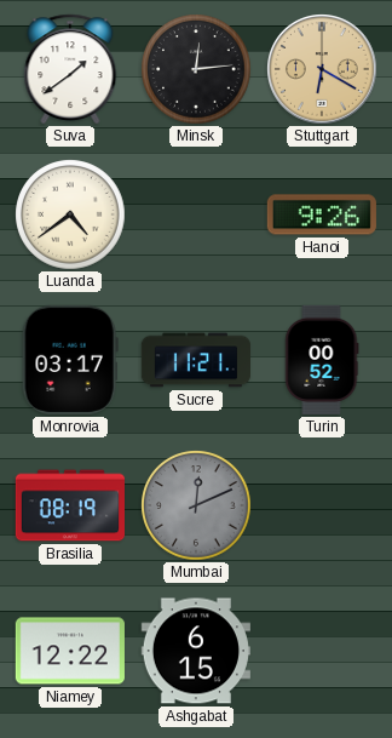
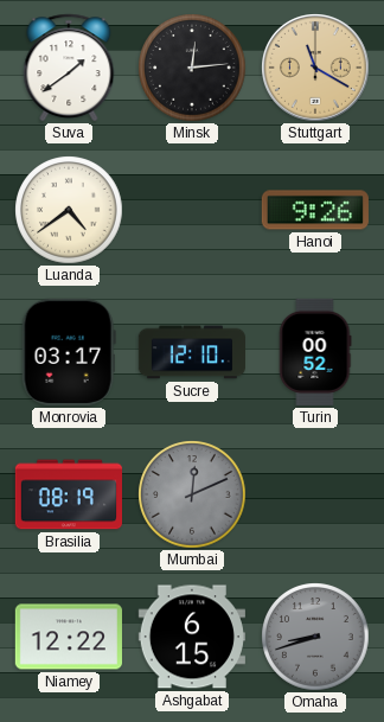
Stuttgart: 6:20 -> 11:20
Sucre: 11:21 -> 12:10
Omaha: none -> 8:42
